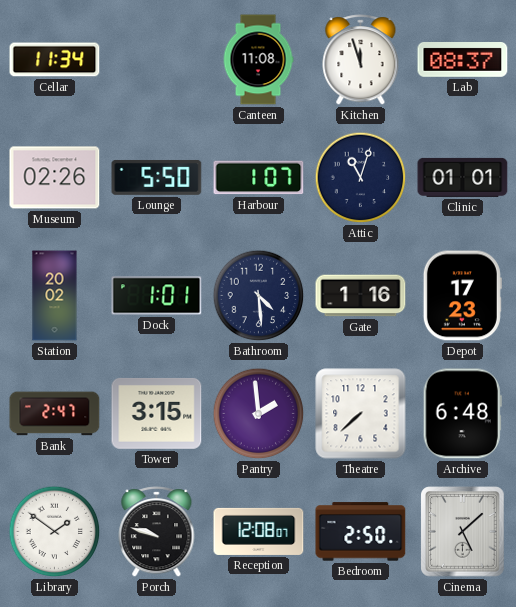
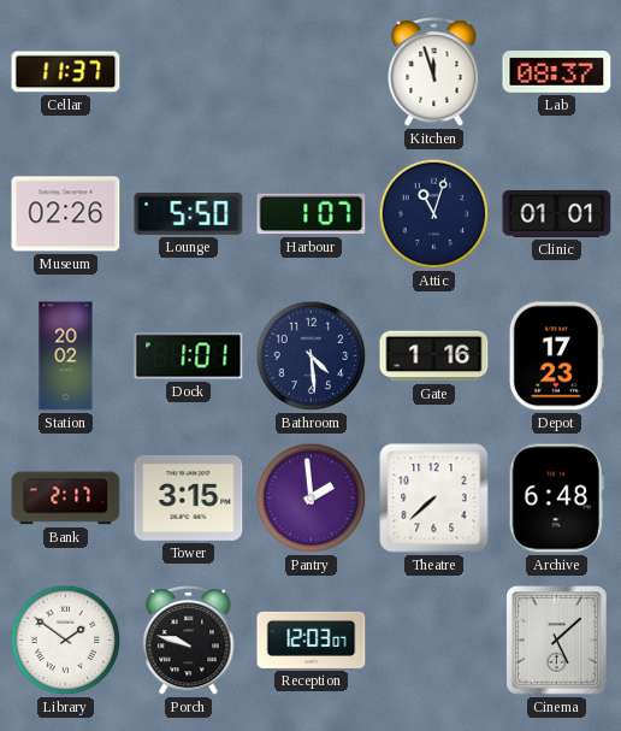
Cellar: 11:34 -> 11:37
Canteen: 11:08 -> none
Bank: 2:47 -> 2:17
Reception: 12:08 -> 12:03
Bedroom: 2:50 -> none
